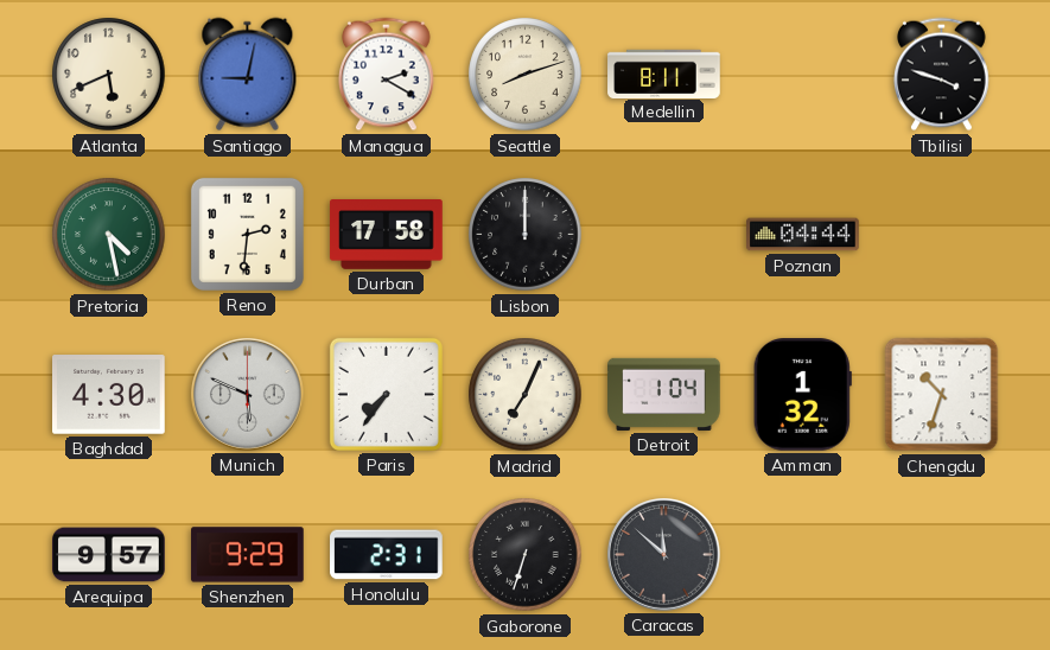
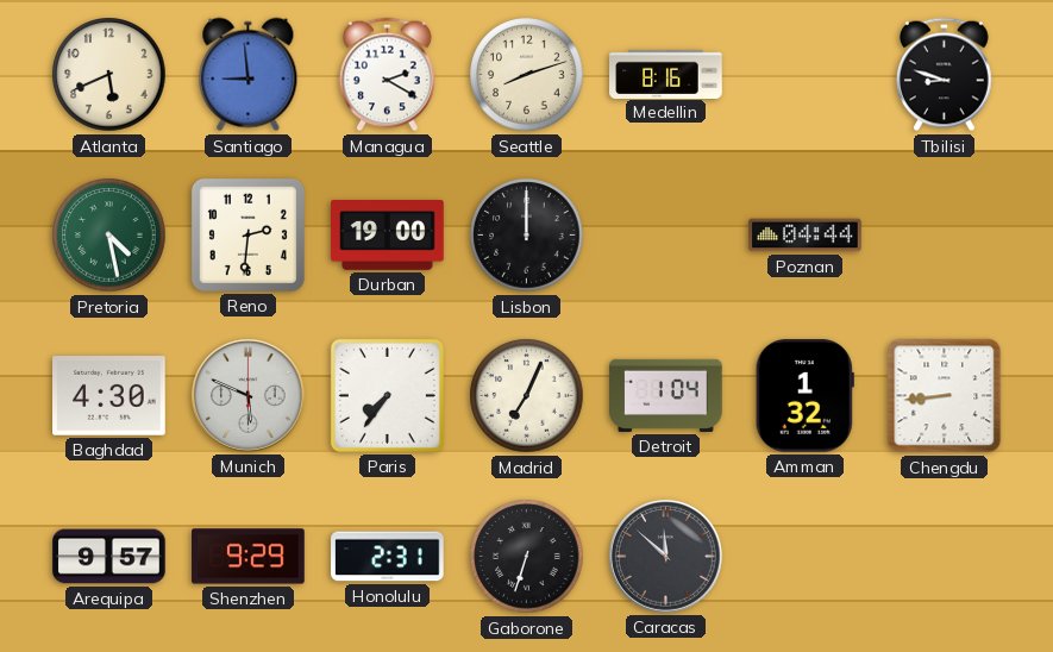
Santiago: 9:02 -> 8:59
Medellin: 8:11 -> 8:16
Tbilisi: 3:48 -> 8:48
Durban: 17:58 -> 19:00
Chengdu: 10:33 -> 8:44
